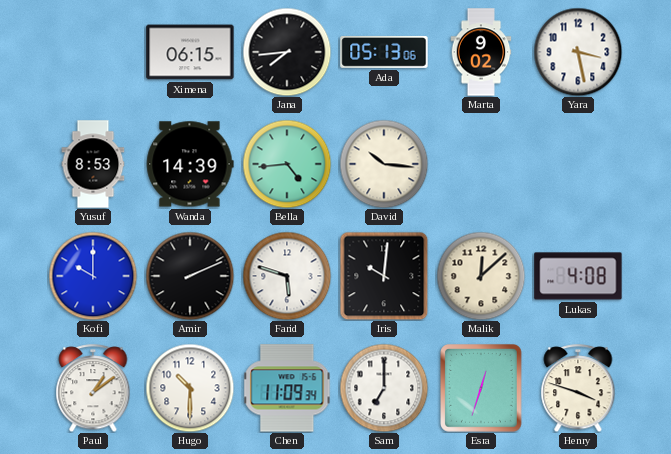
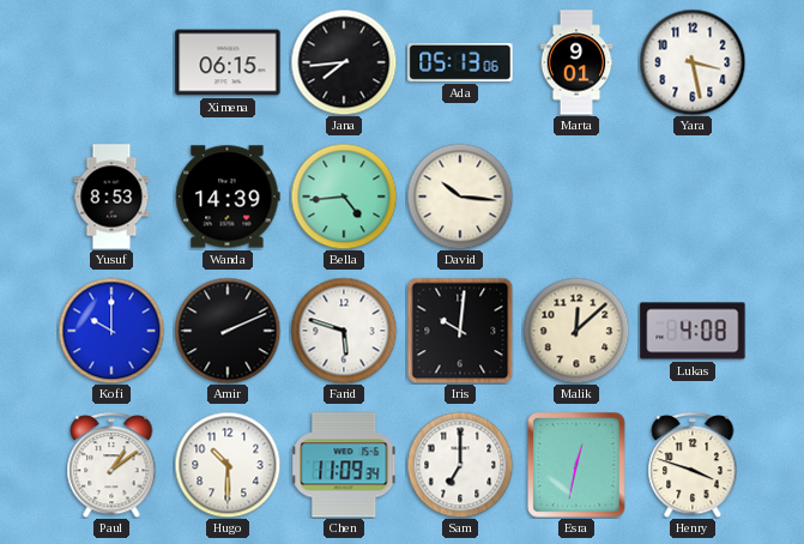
Marta: 9:02 -> 9:01
Esra: 12:33 -> 12:32
